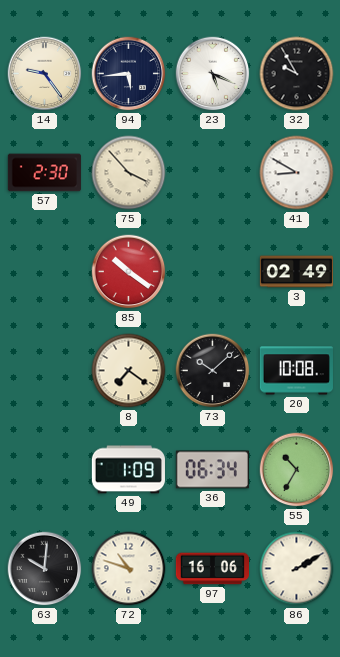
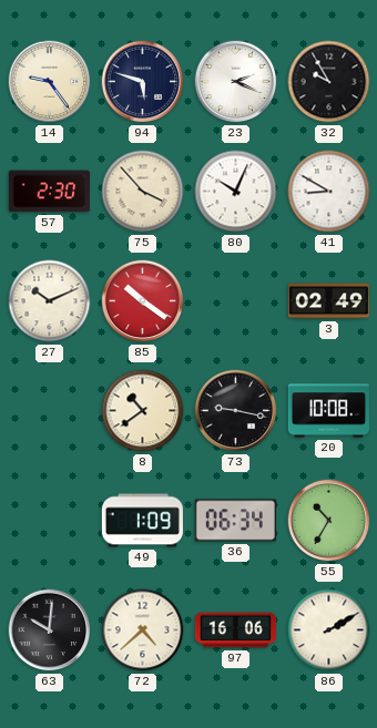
94: 5:44 -> 5:48
23: 5:19 -> 2:19
80: none -> 10:04
27: none -> 10:11
8: 7:21 -> 10:39
73: 10:08 -> 9:17
72: 10:48 -> 4:38
